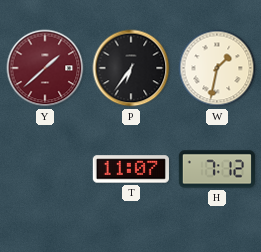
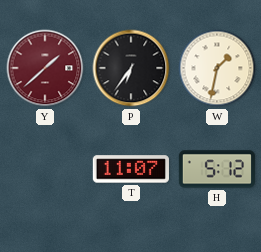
H: 7:12 -> 5:12
